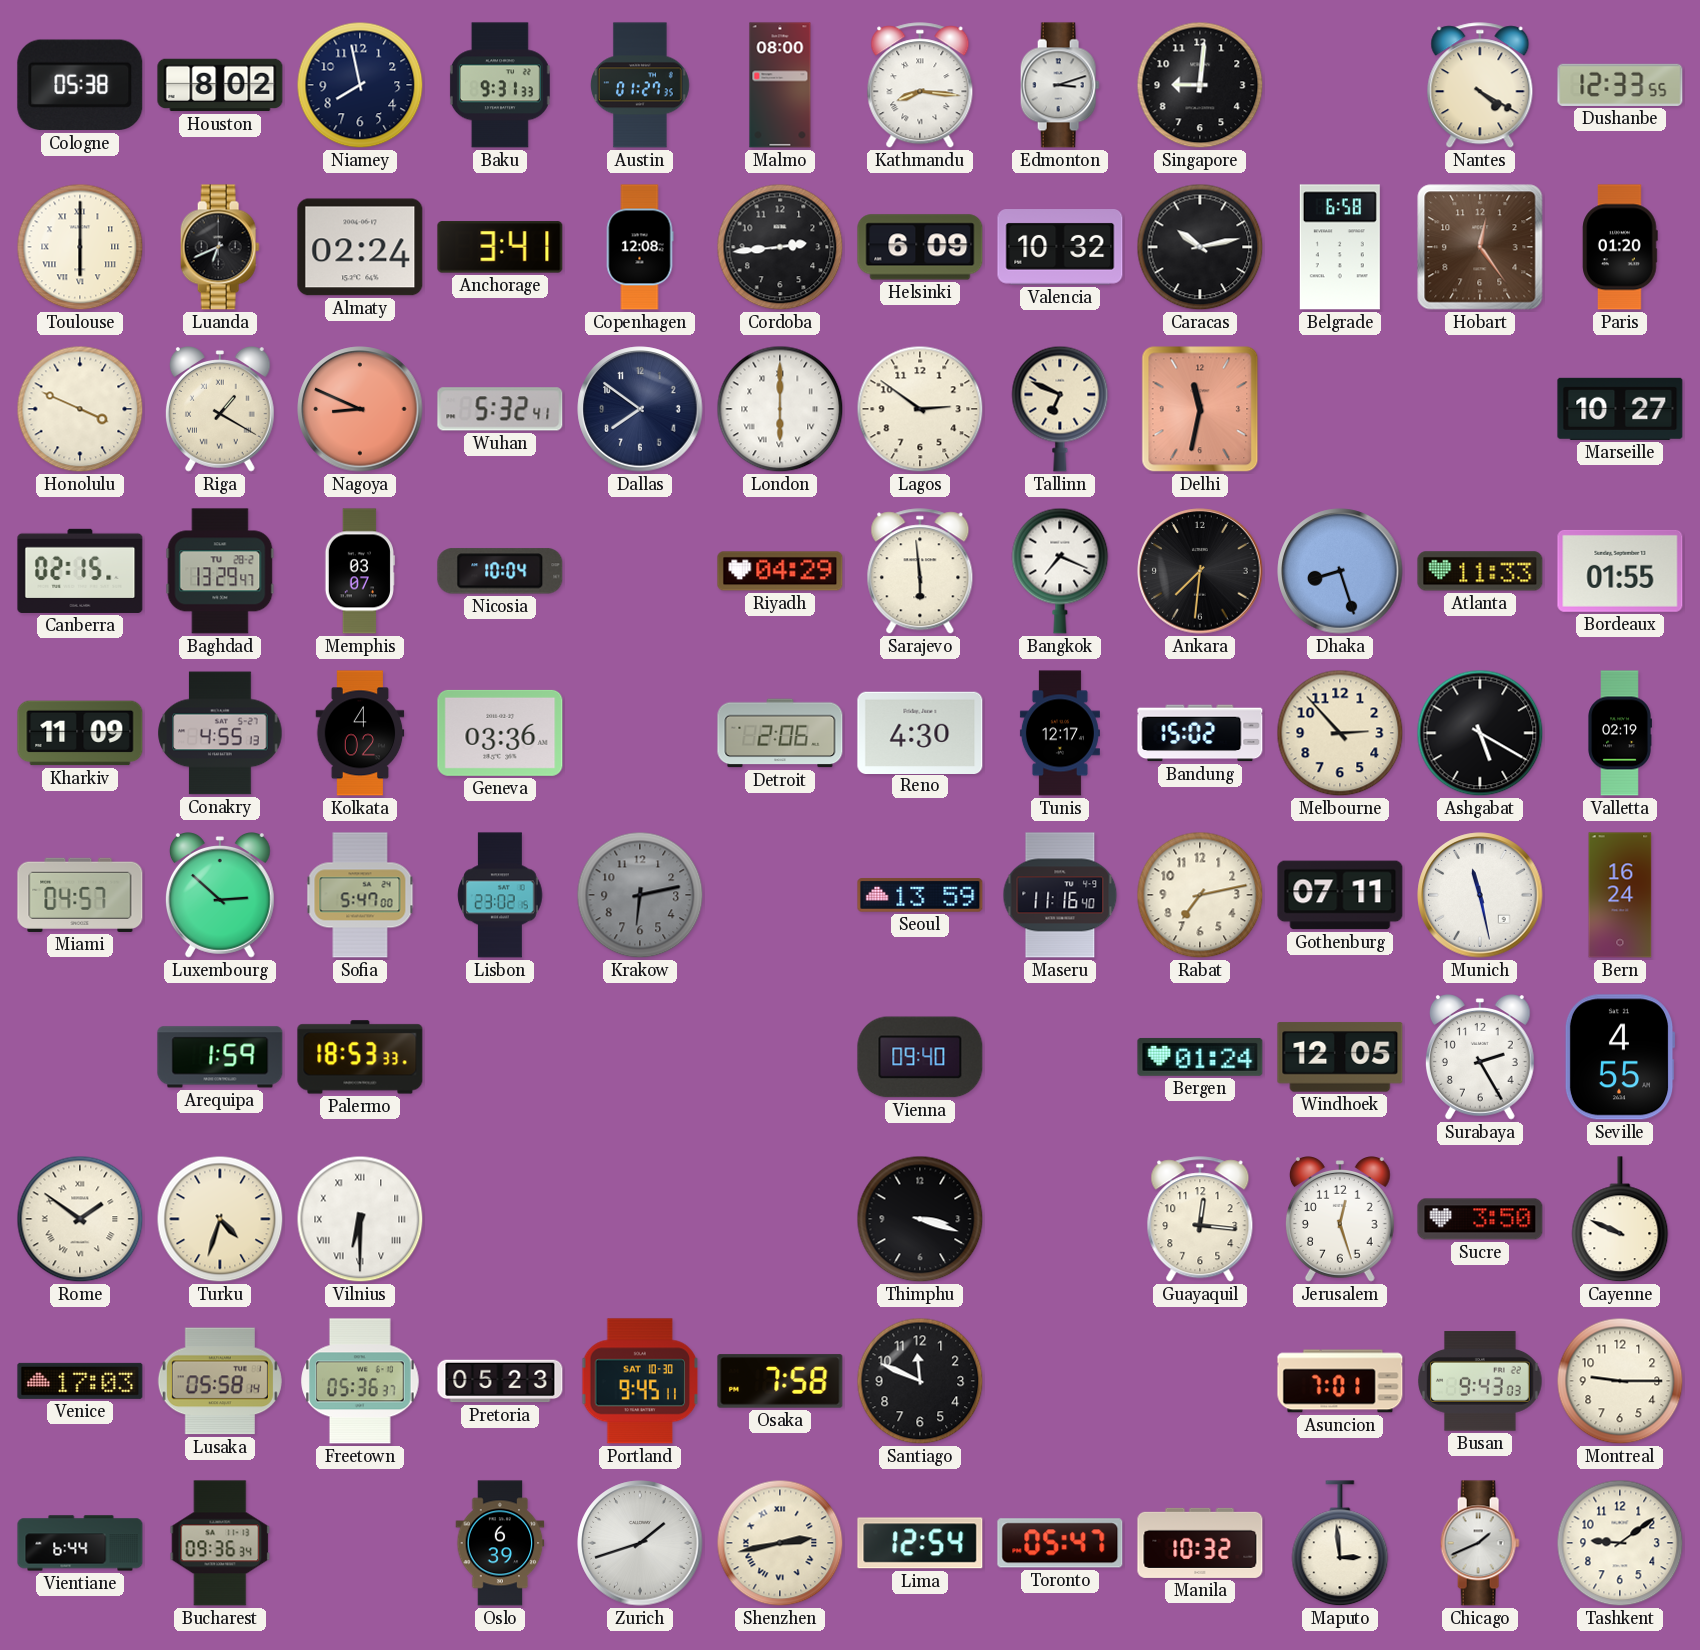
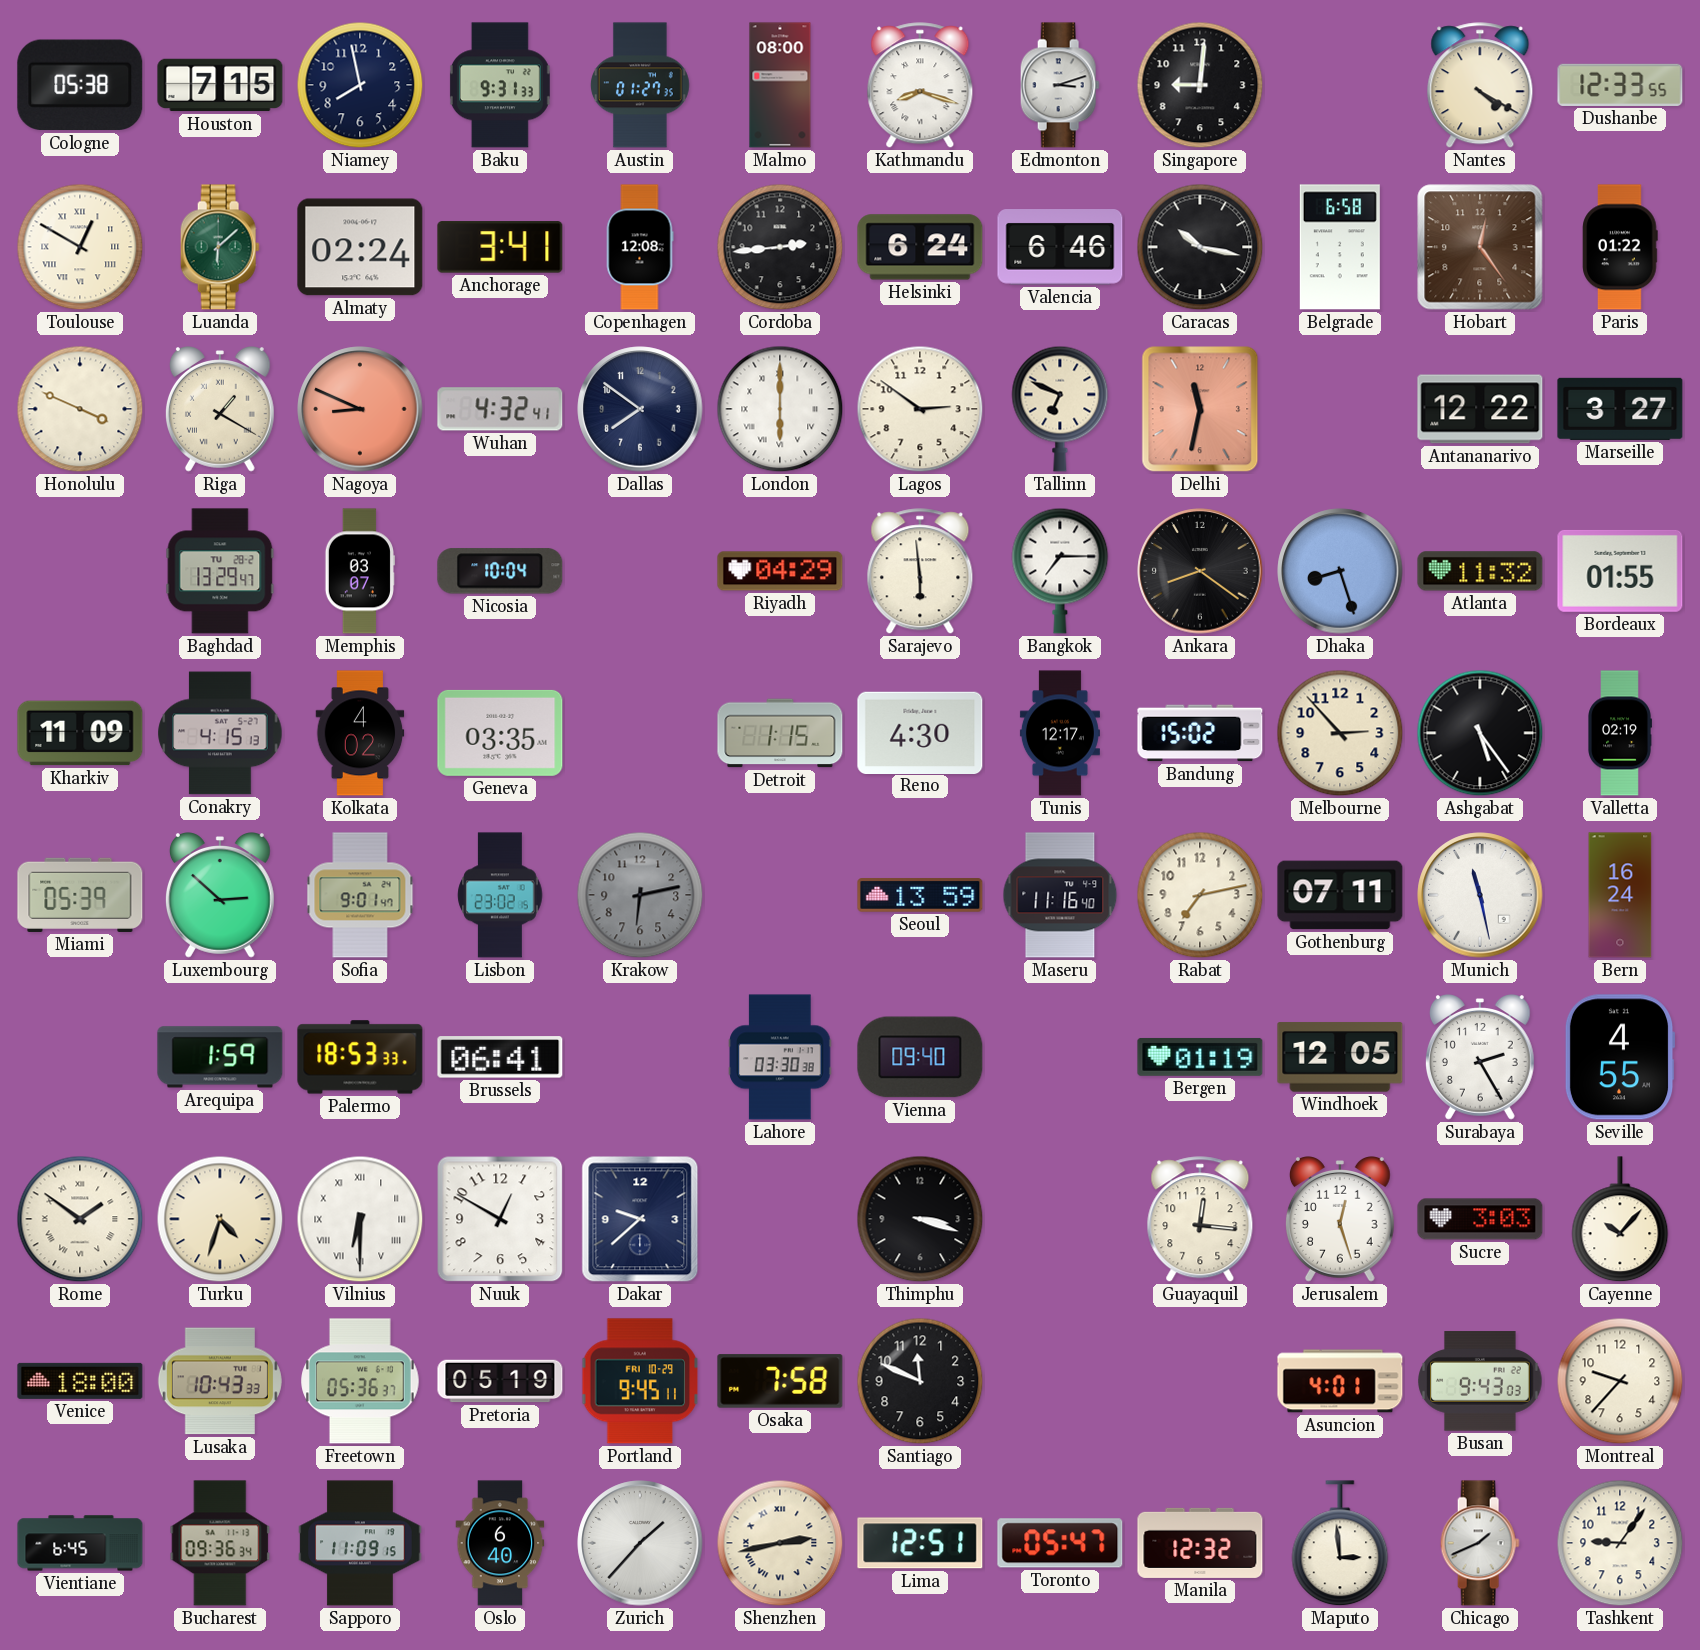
Houston: 8:02 -> 7:15
Kathmandu: 8:16 -> 8:18
Toulouse: 6:00 -> 12:50
Luanda: 6:41 -> 6:08
Luanda dial: black -> green
Helsinki: 6:09 -> 6:24
Valencia: 10:32 -> 6:46
Caracas: 10:13 -> 10:17
Paris: 01:20 -> 01:22
Wuhan: 5:32 -> 4:32
Antananarivo: none -> 12:22
Marseille: 10:27 -> 3:27
Canberra: 02:15 -> none
Bangkok: 7:19 -> 7:15
Ankara: 7:31 -> 8:21
Atlanta: 11:33 -> 11:32
Conakry: 4:55 -> 4:15
Geneva: 03:36 -> 03:35
Detroit: 2:06 -> 1:15
Ashgabat: 5:20 -> 5:24
Miami: 04:57 -> 05:39
Sofia: 5:47 -> 9:01
Brussels: none -> 06:41
Lahore: none -> 03:30
Bergen: 01:24 -> 01:19
Nuuk: none -> 12:50
Dakar: none -> 9:38
Sucre: 3:50 -> 3:03
Cayenne: 9:49 -> 10:07
Venice: 17:03 -> 18:00
Lusaka: 05:58 -> 10:43
Pretoria: 05:23 -> 05:19
Portland date: SAT 10-30 -> FRI 10-29
Asuncion: 7:01 -> 4:01
Montreal: 9:15 -> 9:37
Vientiane: 6:44 -> 6:45
Sapporo: none -> 11:09
Oslo: 6:39 -> 6:40
Zurich: 1:42 -> 1:37
Lima: 12:54 -> 12:51
Manila: 10:32 -> 12:32
Tashkent: 9:09 -> 9:06
